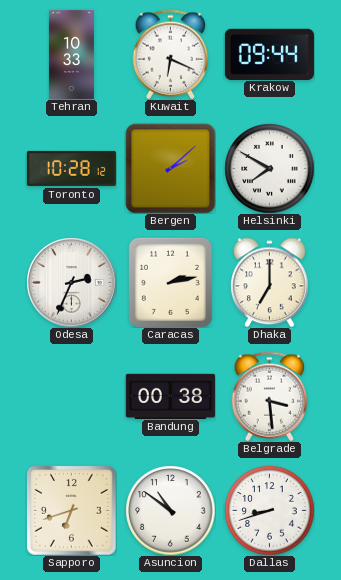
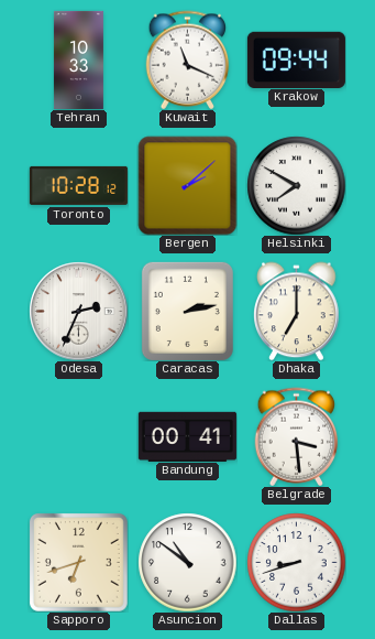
Kuwait: 6:19 -> 11:19
Bandung: 00:38 -> 00:41
